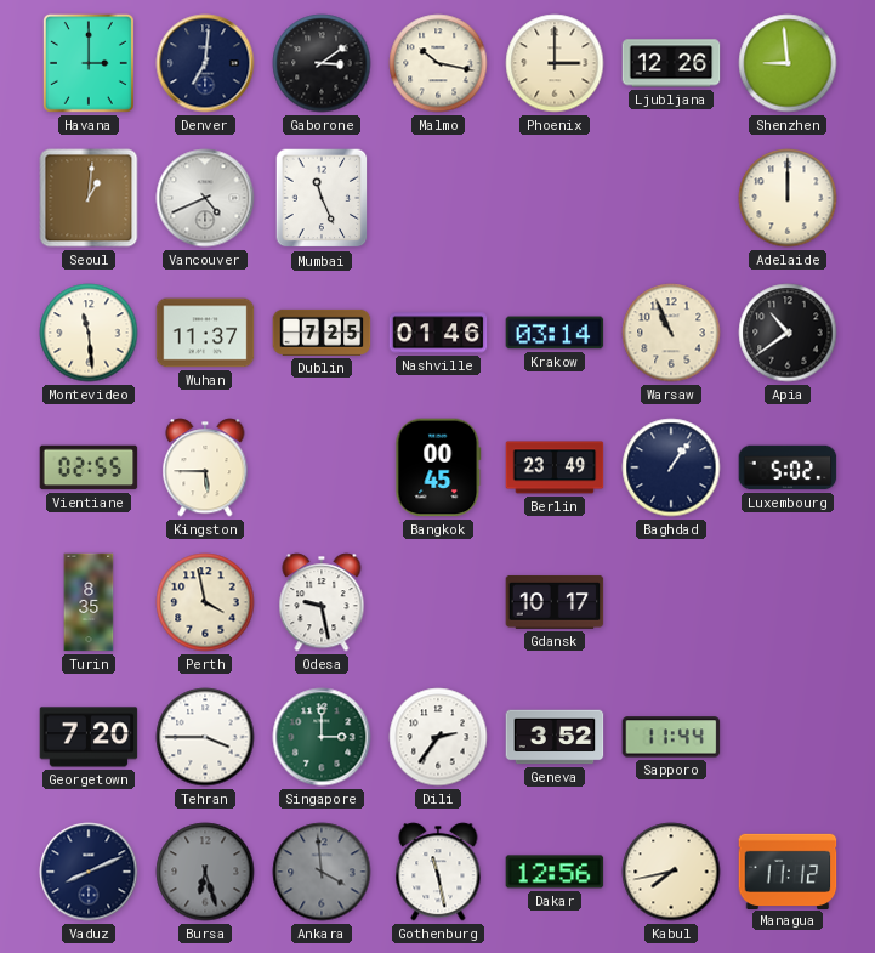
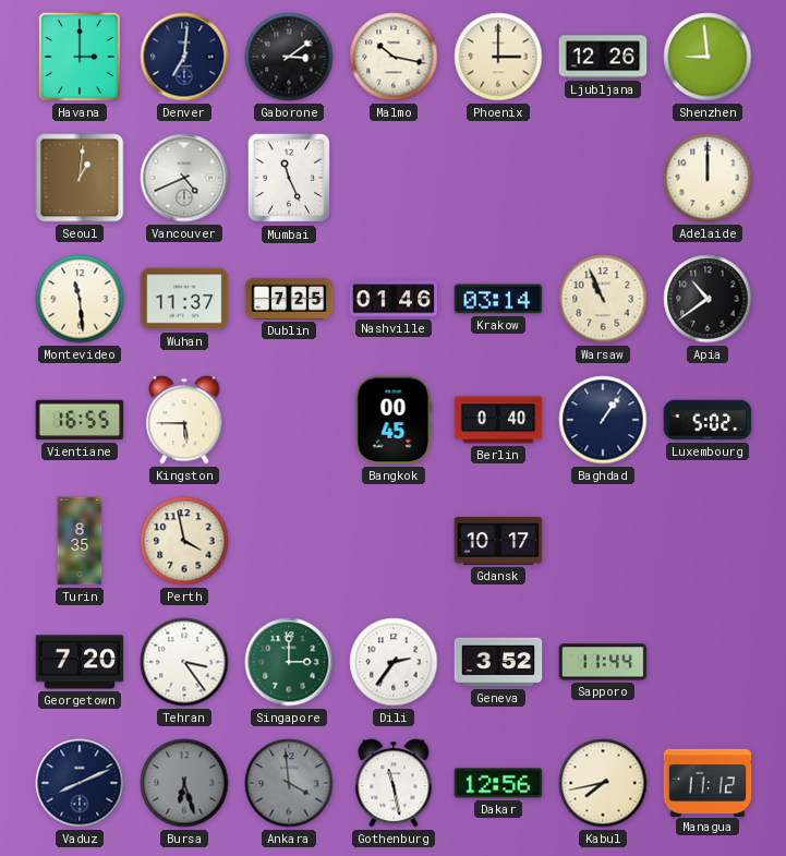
Vientiane: 02:55 -> 16:55
Berlin: 23:49 -> 0:40
Odesa: 9:28 -> none
Tehran: 3:45 -> 3:24
